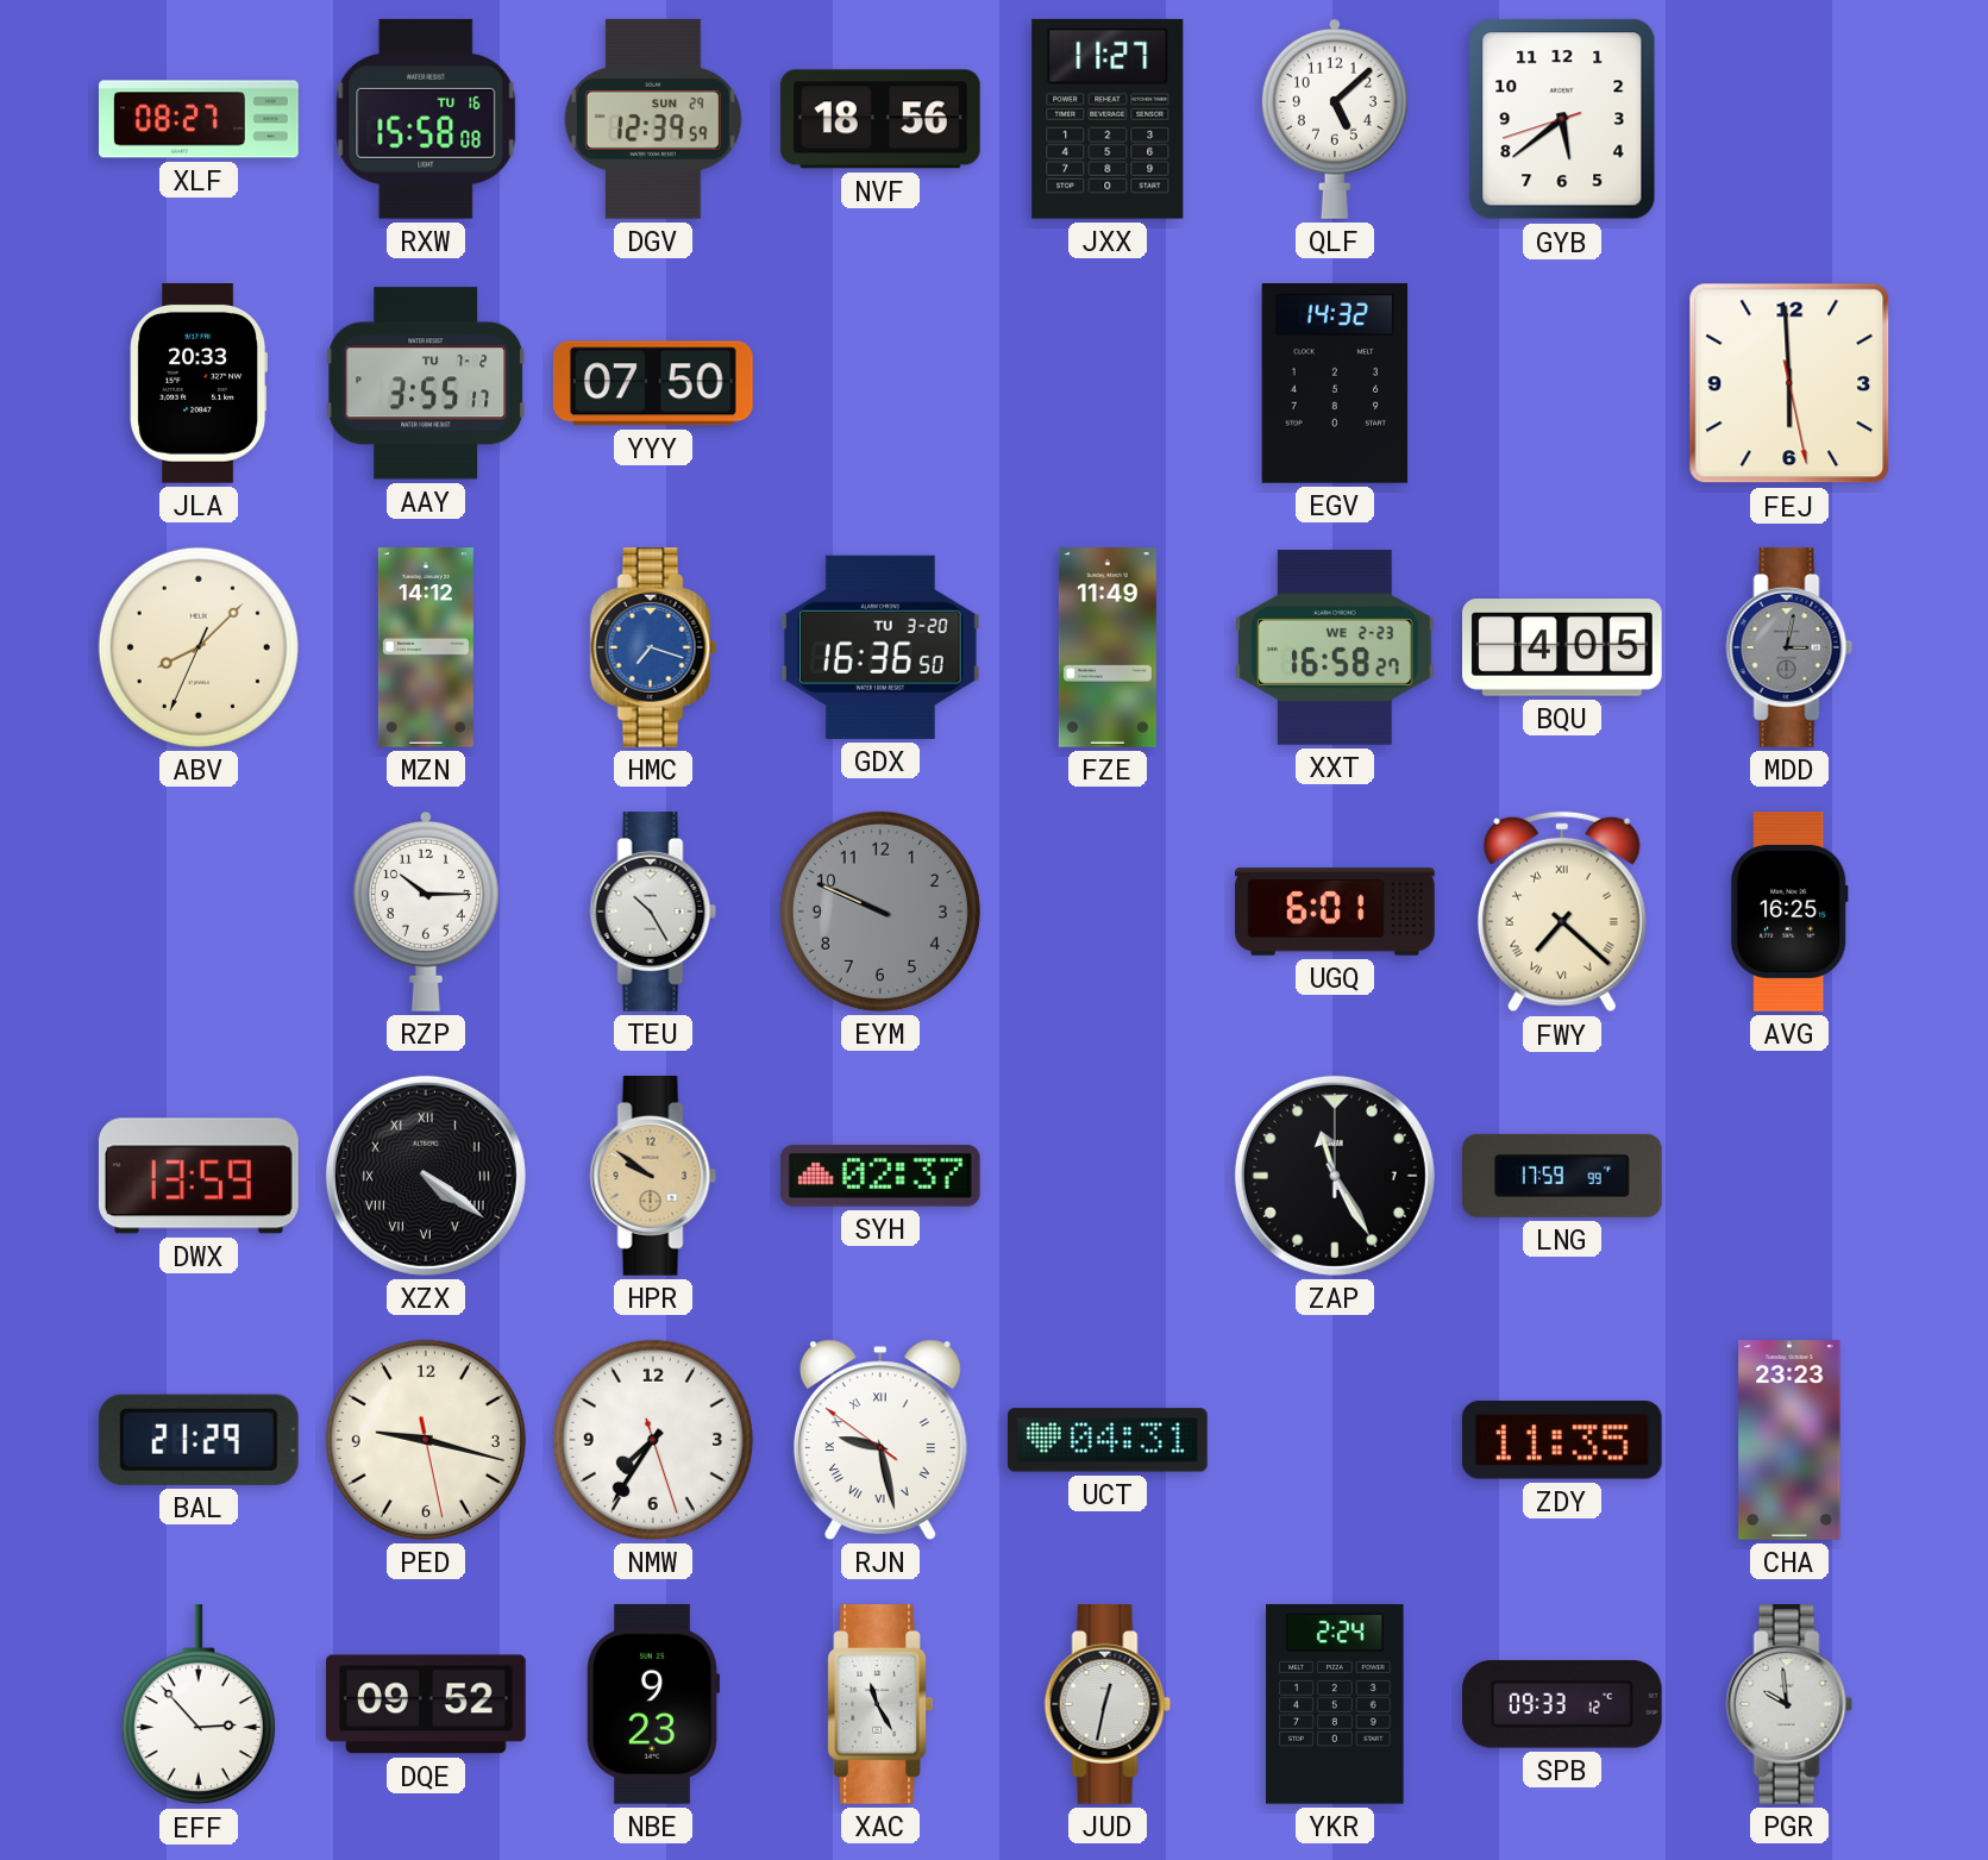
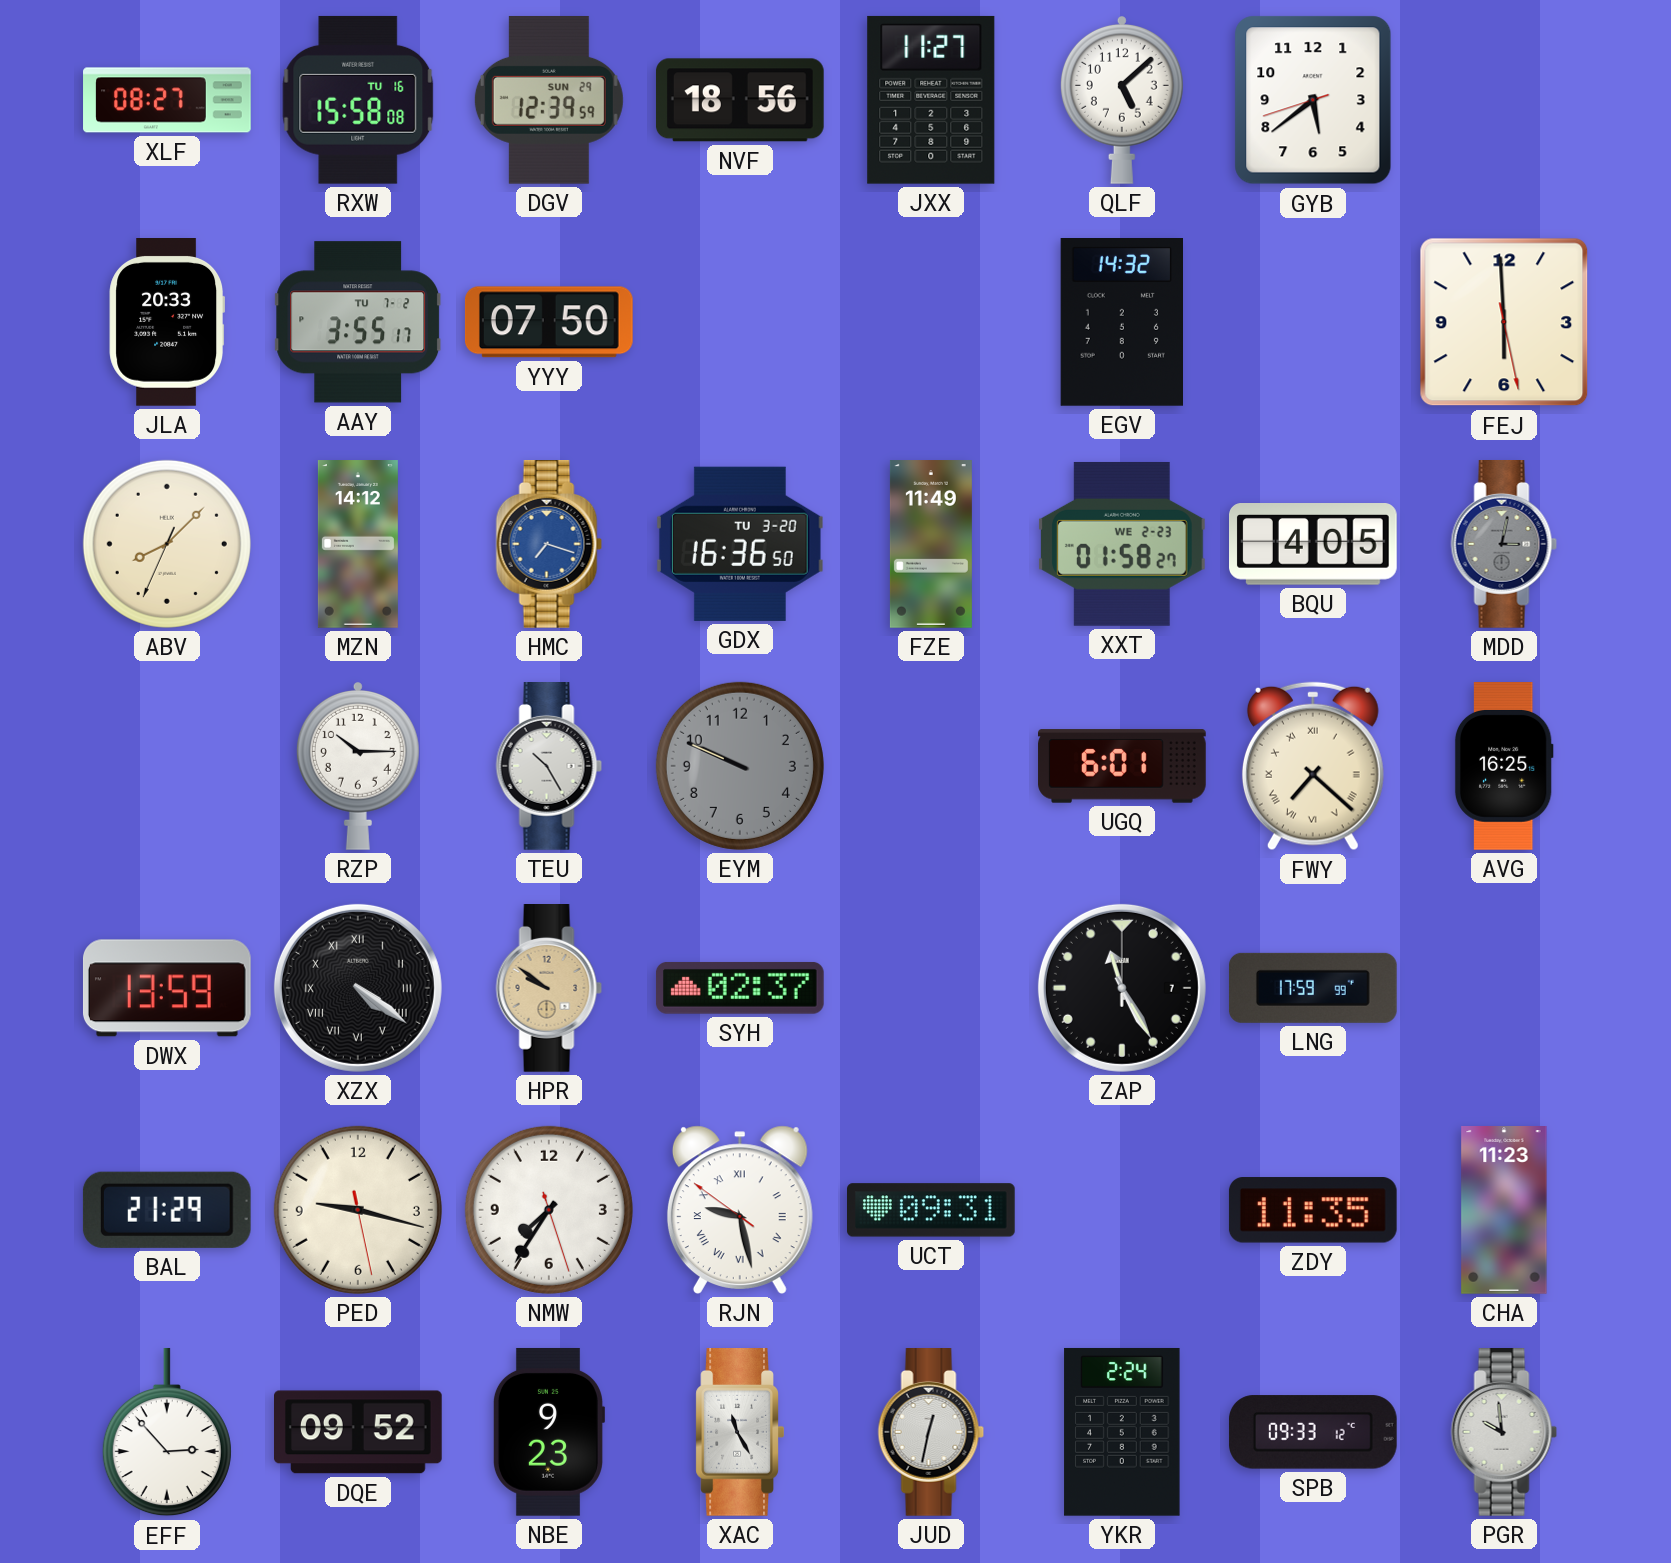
XXT: 16:58 -> 01:58
UCT: 04:31 -> 09:31
CHA: 23:23 -> 11:23
